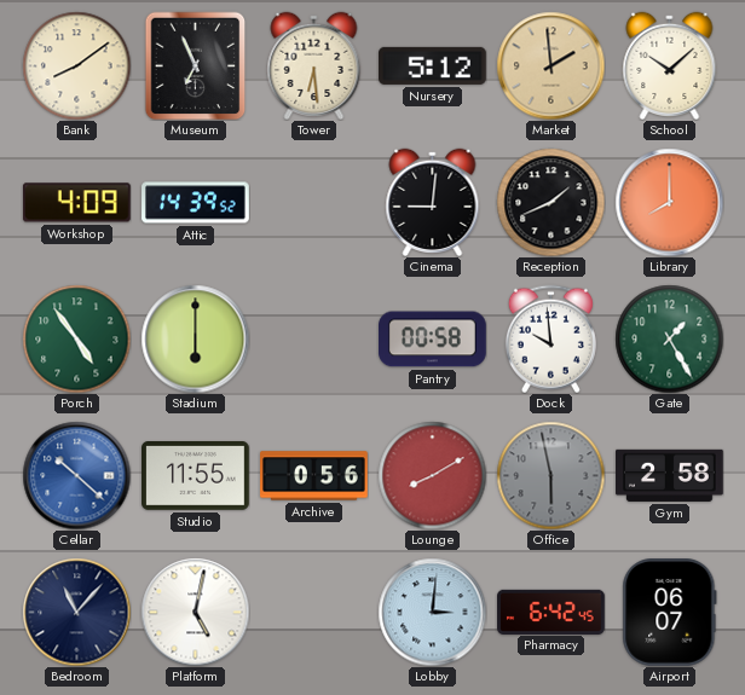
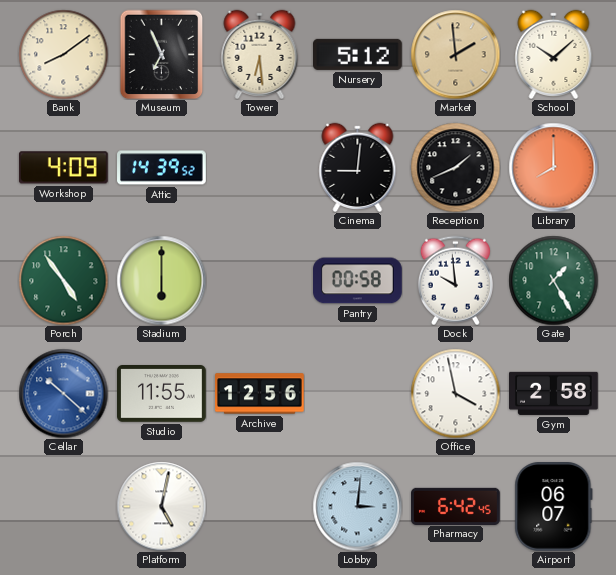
Archive: 0:56 -> 12:56
Lounge: 8:10 -> none
Office: 5:58 -> 3:58
Office dial: grey -> white
Bedroom: 11:07 -> none
